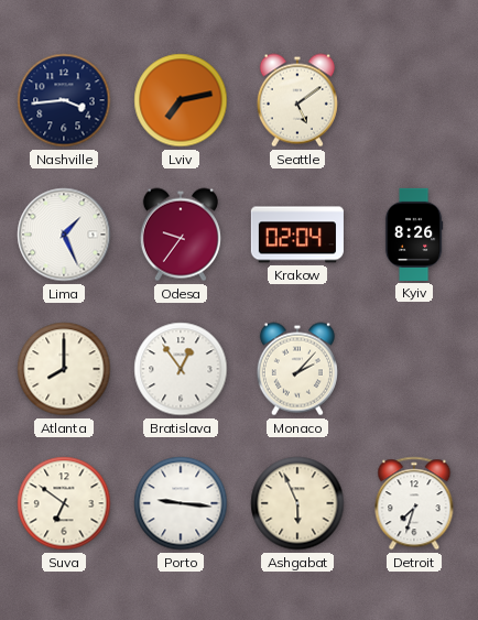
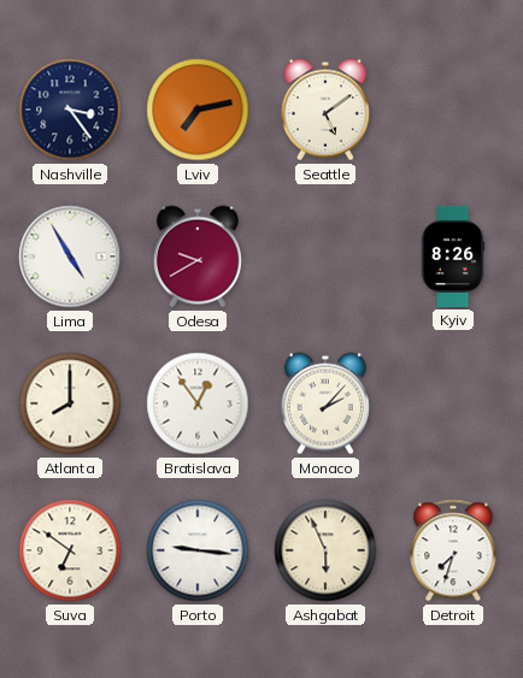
Nashville: 3:44 -> 3:24
Lima: 1:26 -> 4:55
Odesa: 9:36 -> 9:40
Krakow: 02:04 -> none
